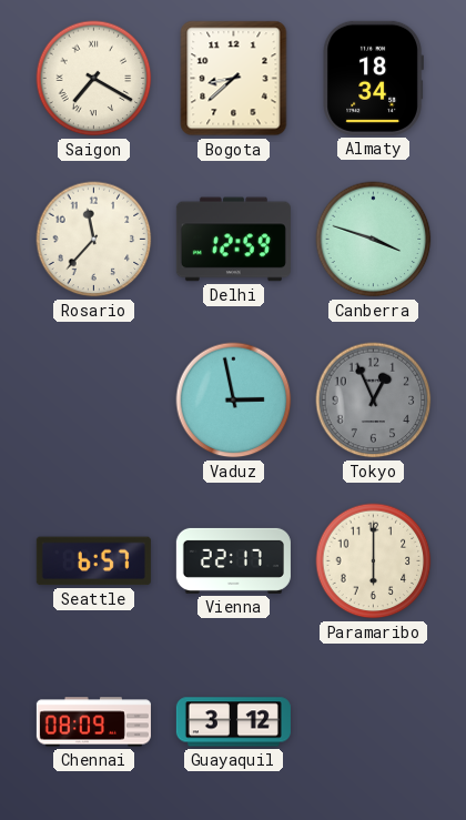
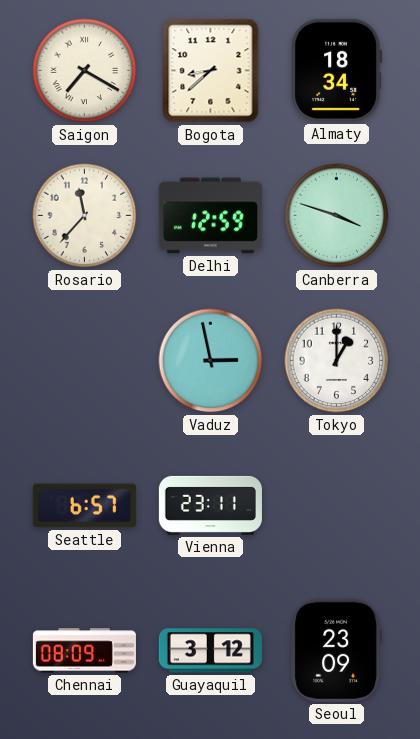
Tokyo: 12:56 -> 1:00
Tokyo dial: grey -> white
Vienna: 22:17 -> 23:11
Paramaribo: 6:00 -> none
Seoul: none -> 23:09
